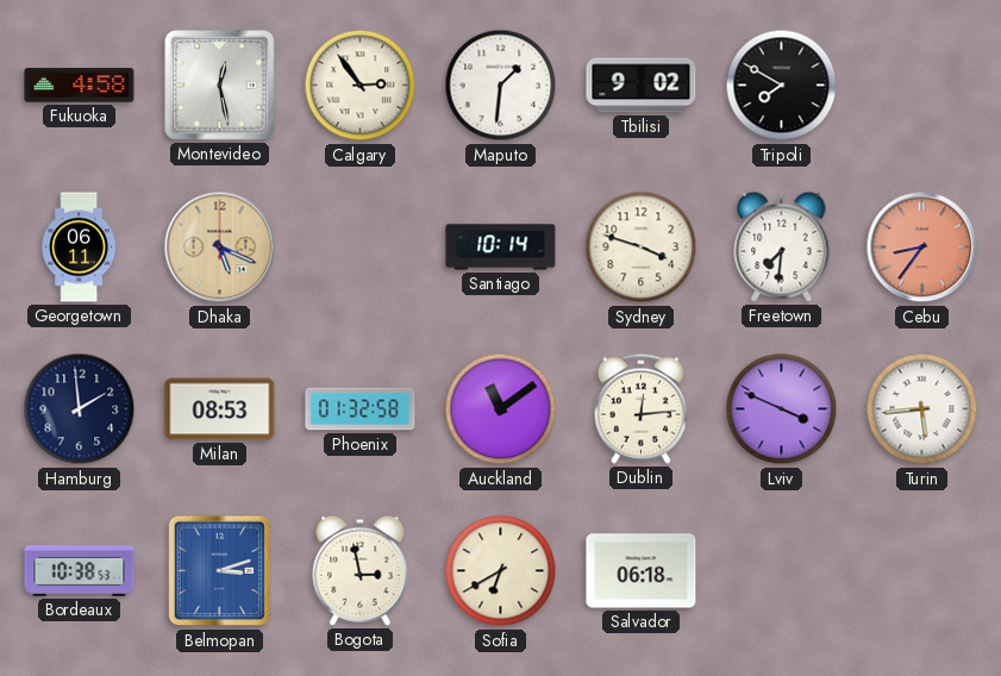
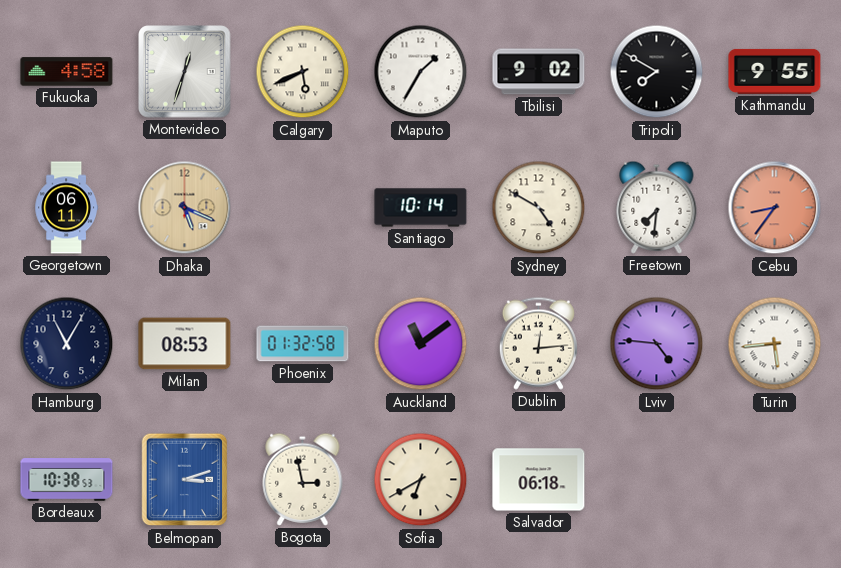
Montevideo: 12:28 -> 12:33
Calgary: 2:54 -> 5:41
Maputo: 1:31 -> 1:35
Kathmandu: none -> 9:55
Sydney: 3:48 -> 4:50
Hamburg: 1:59 -> 11:05
Lviv: 3:49 -> 4:46
